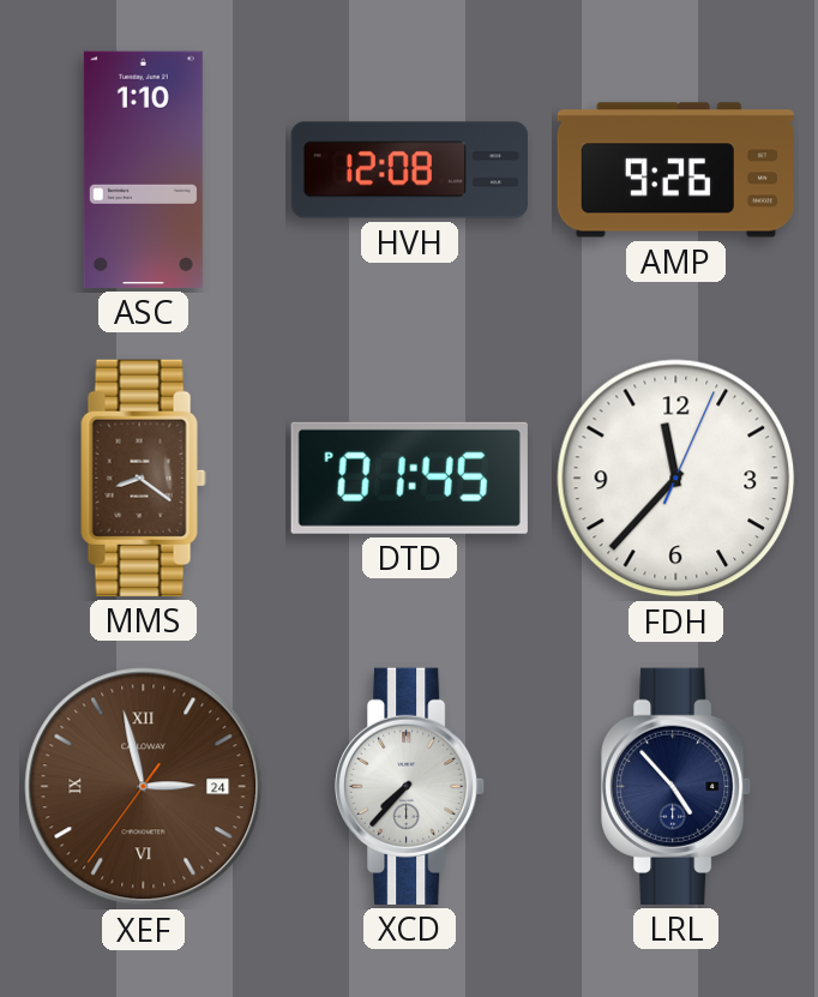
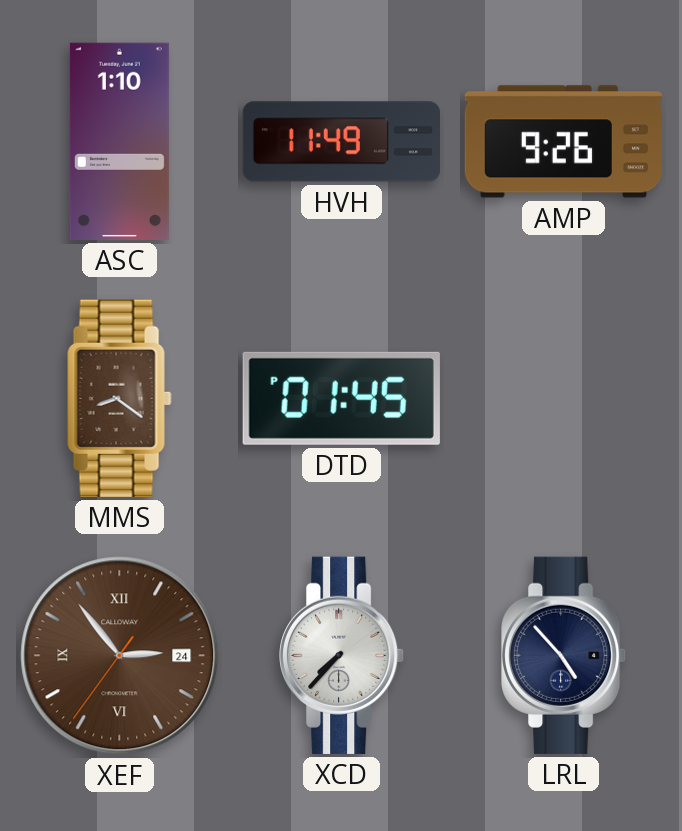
HVH: 12:08 -> 11:49
FDH: 11:37 -> none
XEF: 2:57 -> 2:53
